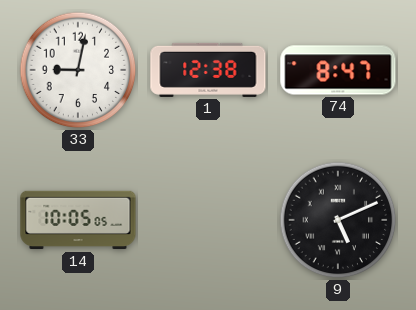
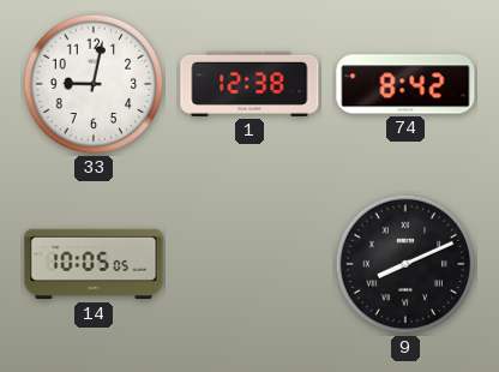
74: 8:47 -> 8:42
9: 5:11 -> 8:11
